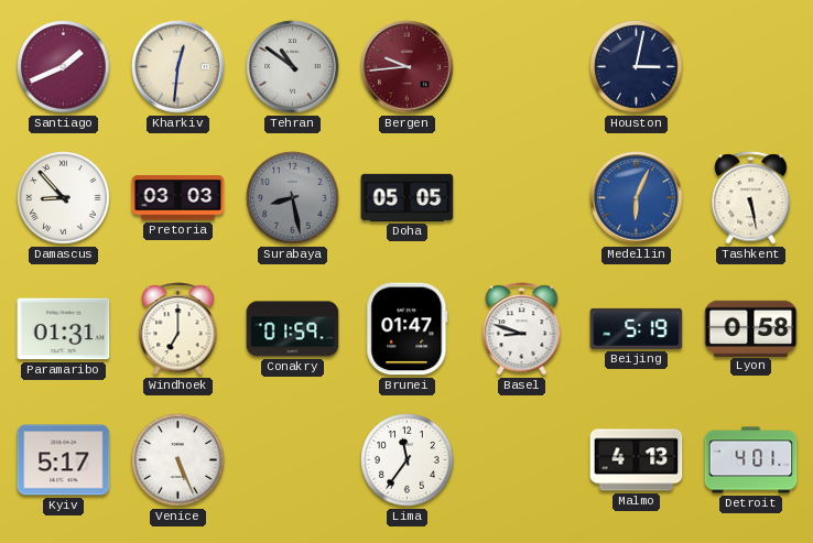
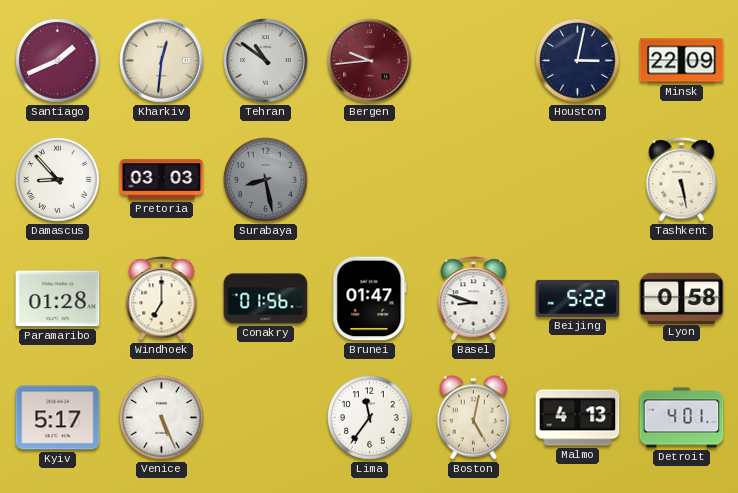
Minsk: none -> 22:09
Doha: 05:05 -> none
Medellin: 6:04 -> none
Paramaribo: 01:31 -> 01:28
Conakry: 01:59 -> 01:56
Beijing: 5:19 -> 5:22
Boston: none -> 5:02
